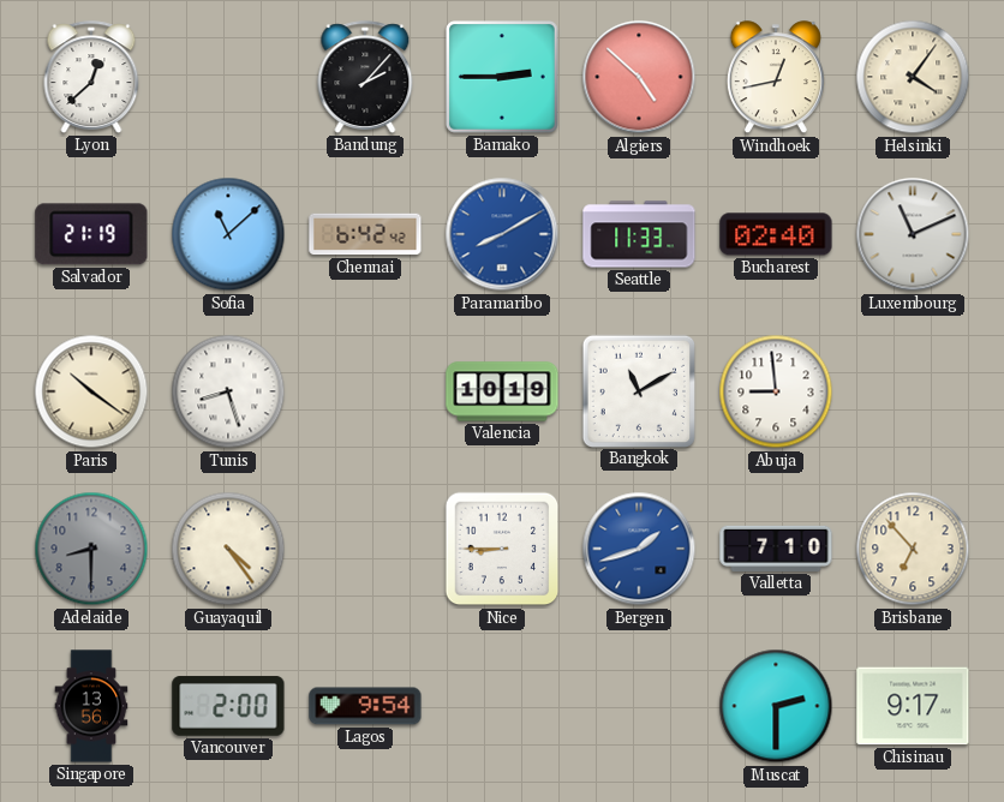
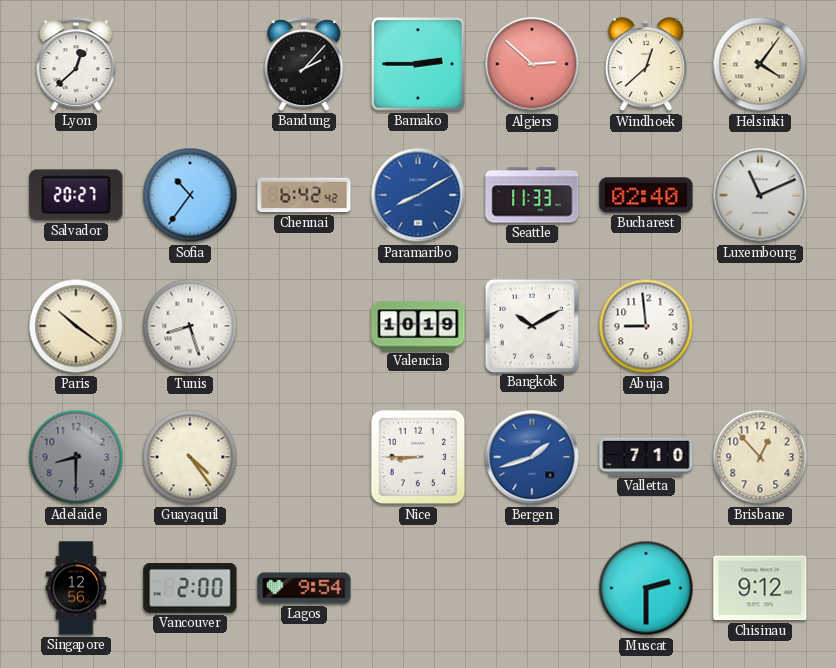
Algiers: 4:52 -> 2:52
Windhoek: 12:43 -> 12:38
Salvador: 21:19 -> 20:27
Sofia: 11:08 -> 10:36
Bangkok: 11:10 -> 10:10
Brisbane: 6:53 -> 12:53
Singapore: 13:56 -> 12:56
Chisinau: 9:17 -> 9:12
